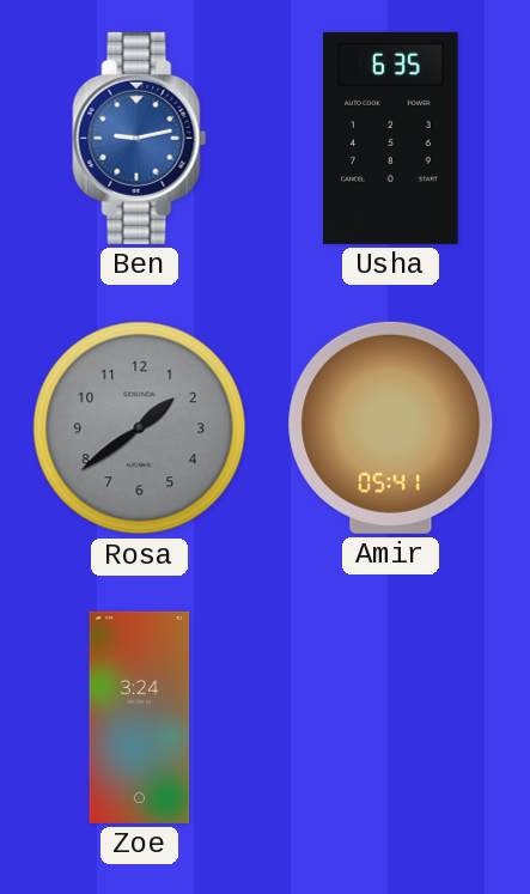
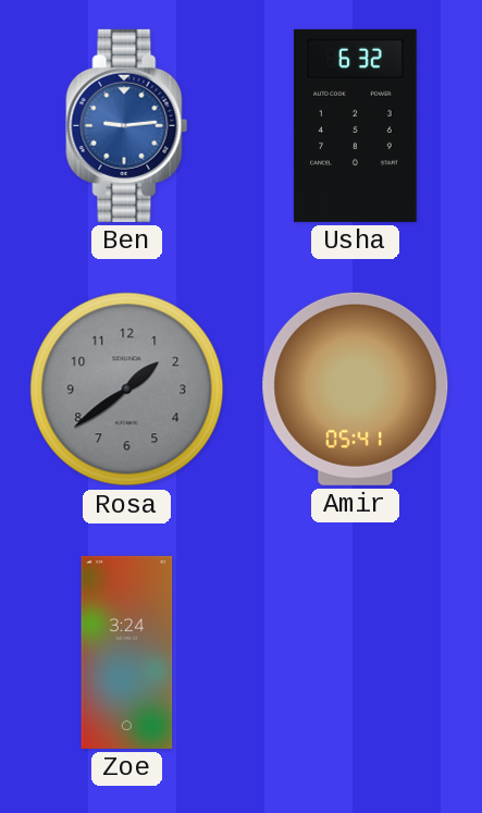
Ben: 9:13 -> 9:14
Usha: 6:35 -> 6:32
